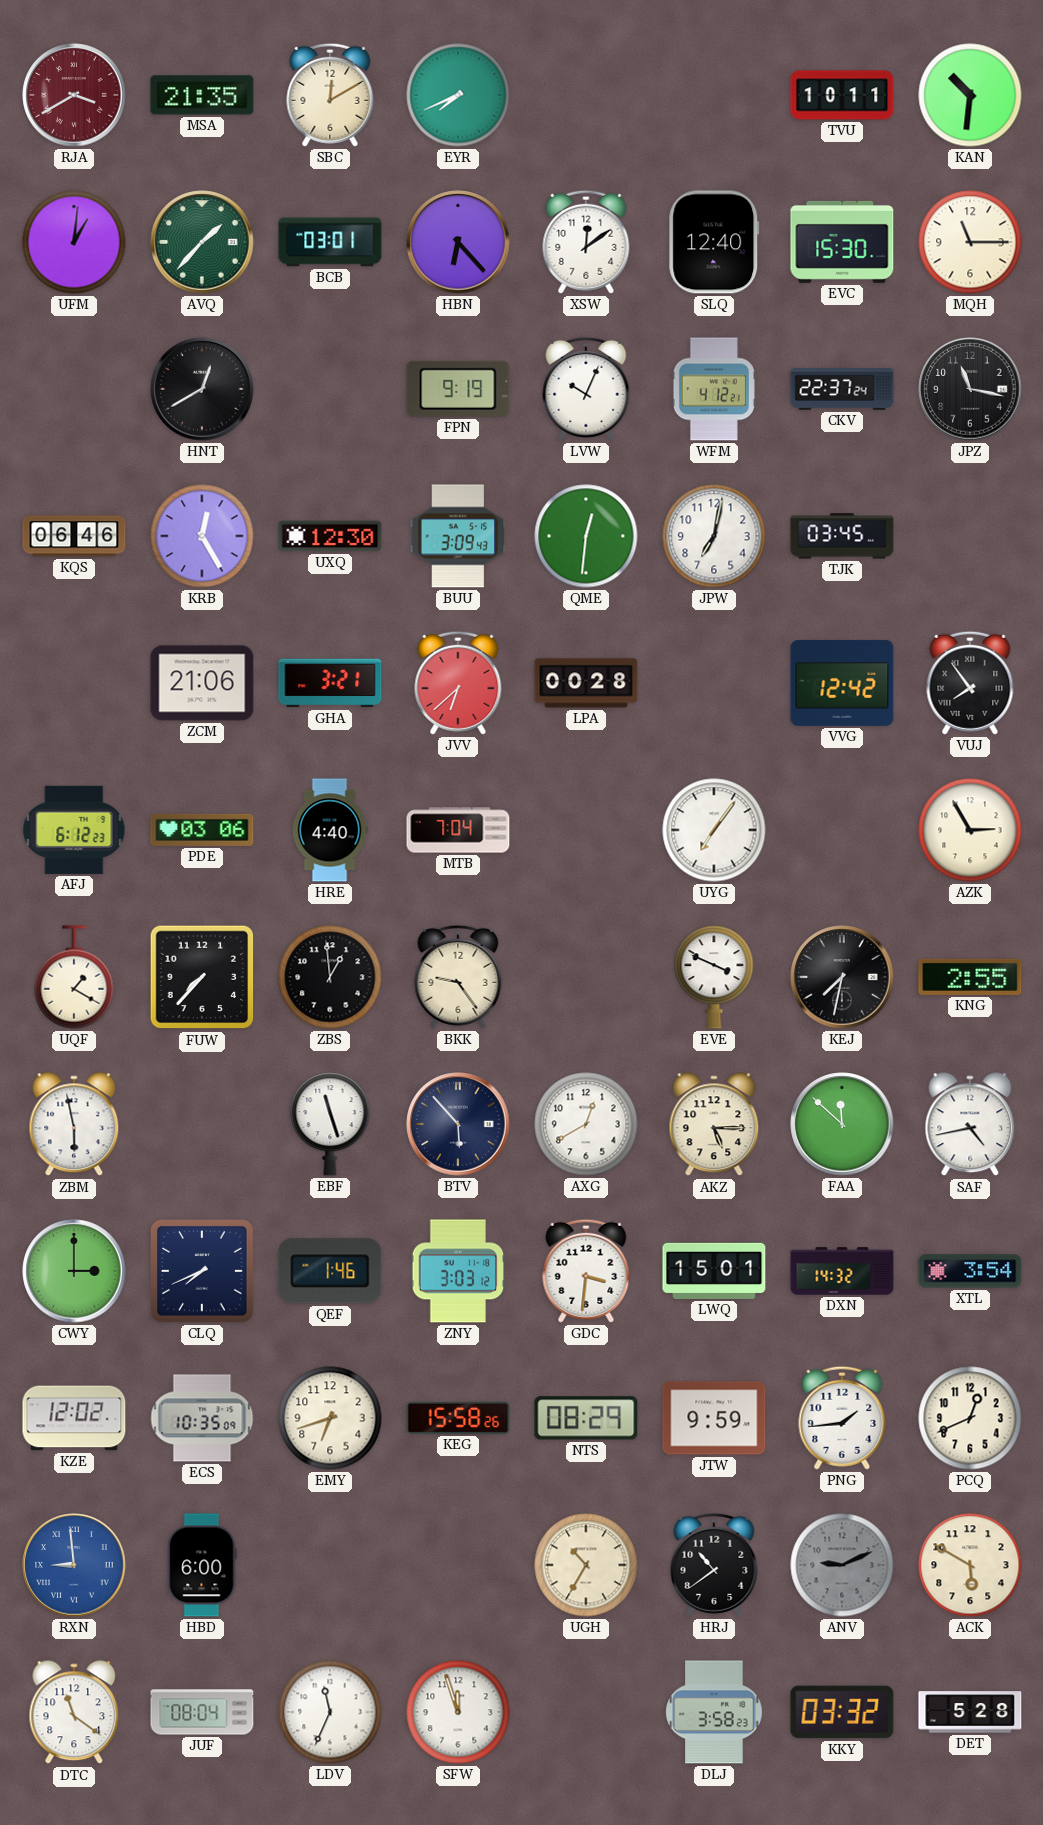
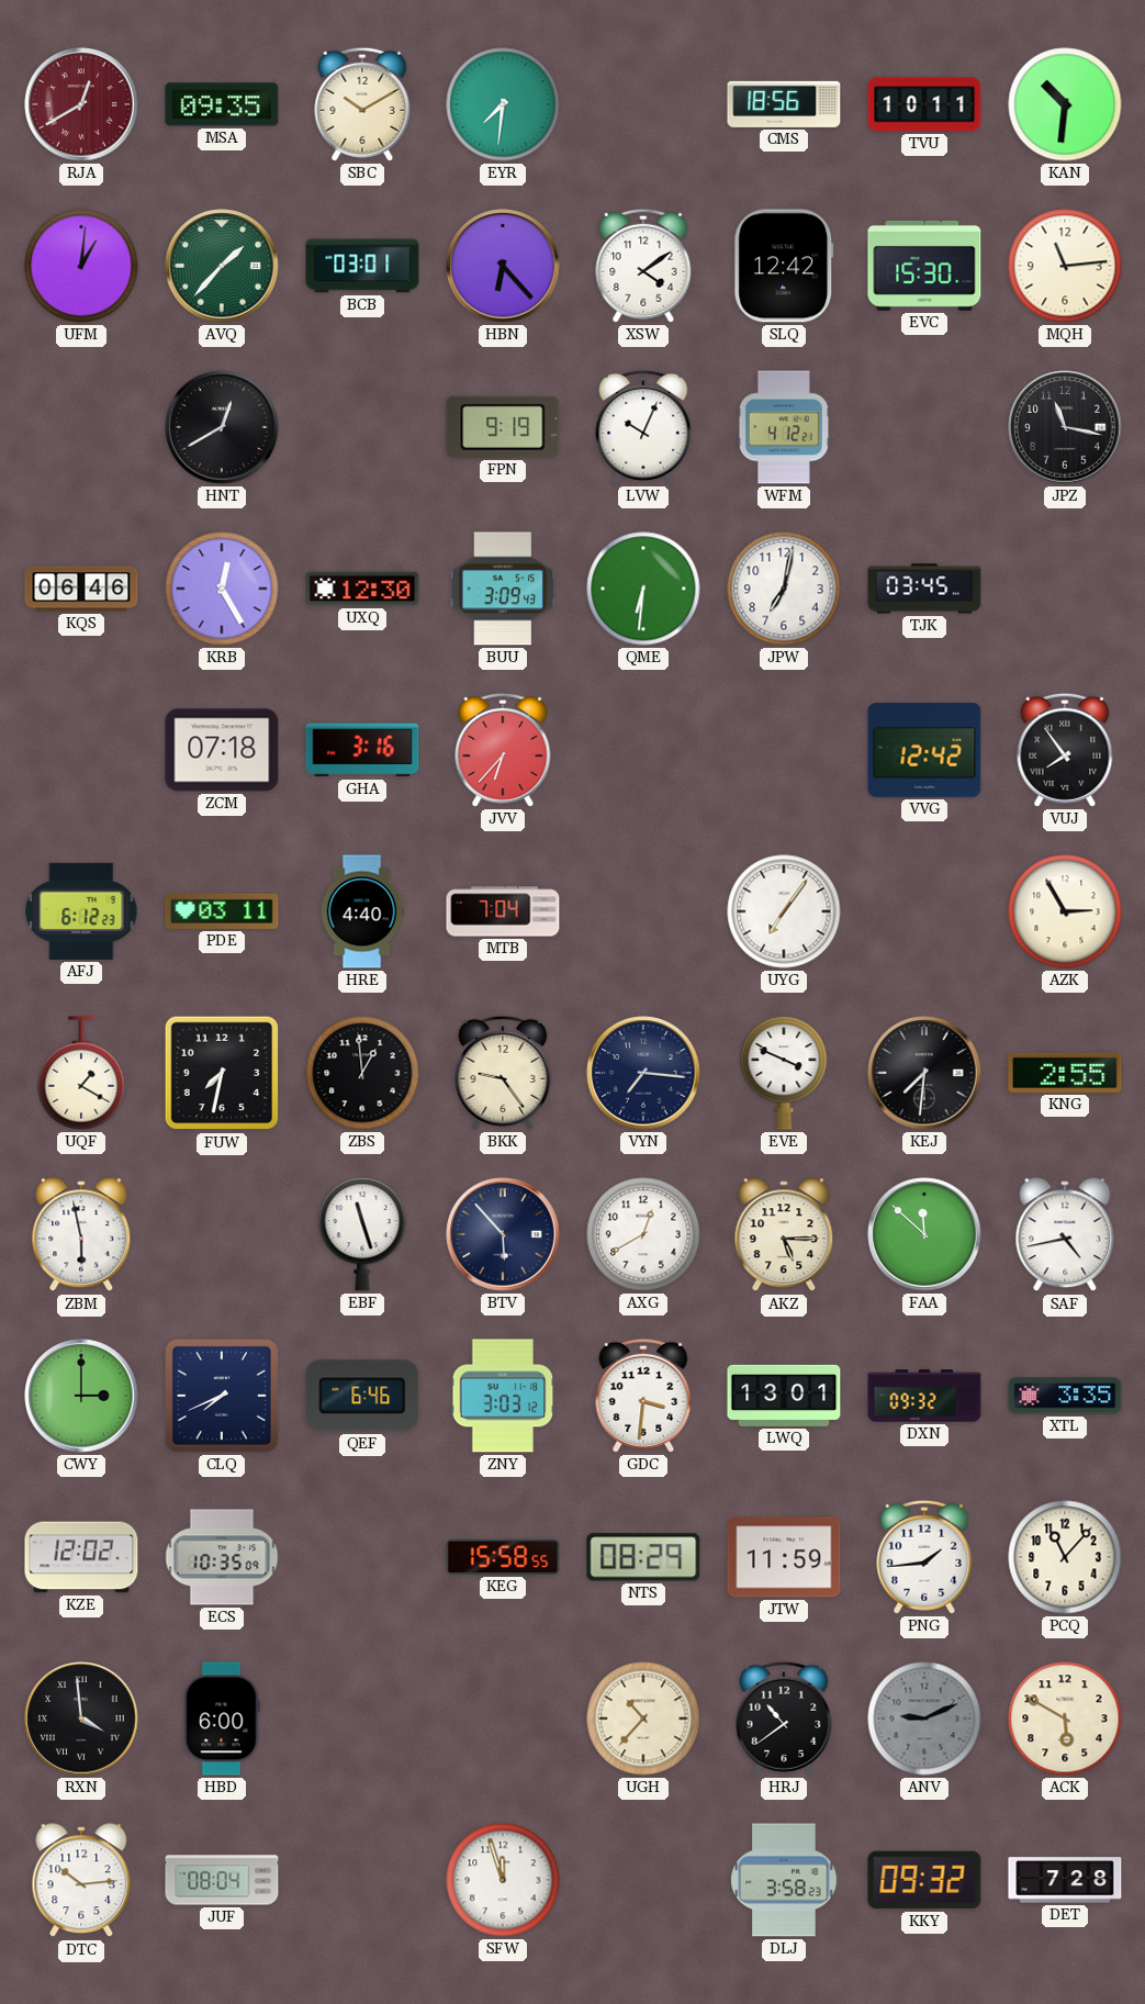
RJA: 3:40 -> 12:40
MSA: 21:35 -> 09:35
SBC: 12:10 -> 10:10
EYR: 7:41 -> 7:31
CMS: none -> 18:56
XSW: 12:09 -> 4:09
SLQ: 12:40 -> 12:42
MQH: 11:15 -> 11:14
CKV: 22:37 -> none
QME: 12:31 -> 6:31
ZCM: 21:06 -> 07:18
GHA: 3:21 -> 3:16
JVV: 6:38 -> 6:37
LPA: 00:28 -> none
PDE: 03:06 -> 03:11
FUW: 7:37 -> 7:32
VYN: none -> 7:16
KEJ: 7:32 -> 7:31
QEF: 1:46 -> 6:46
LWQ: 15:01 -> 13:01
DXN: 14:32 -> 09:32
XTL: 3:54 -> 3:35
EMY: 6:42 -> none
KEG: 15:58:26 -> 15:58:55
JTW: 9:59 -> 11:59
PCQ: 12:41 -> 11:07
RXN: 8:59 -> 3:59
RXN dial: blue -> black
UGH: 10:35 -> 10:37
DTC: 11:21 -> 10:14
LDV: 11:34 -> none
KKY: 03:32 -> 09:32
DET: 5:28 -> 7:28
